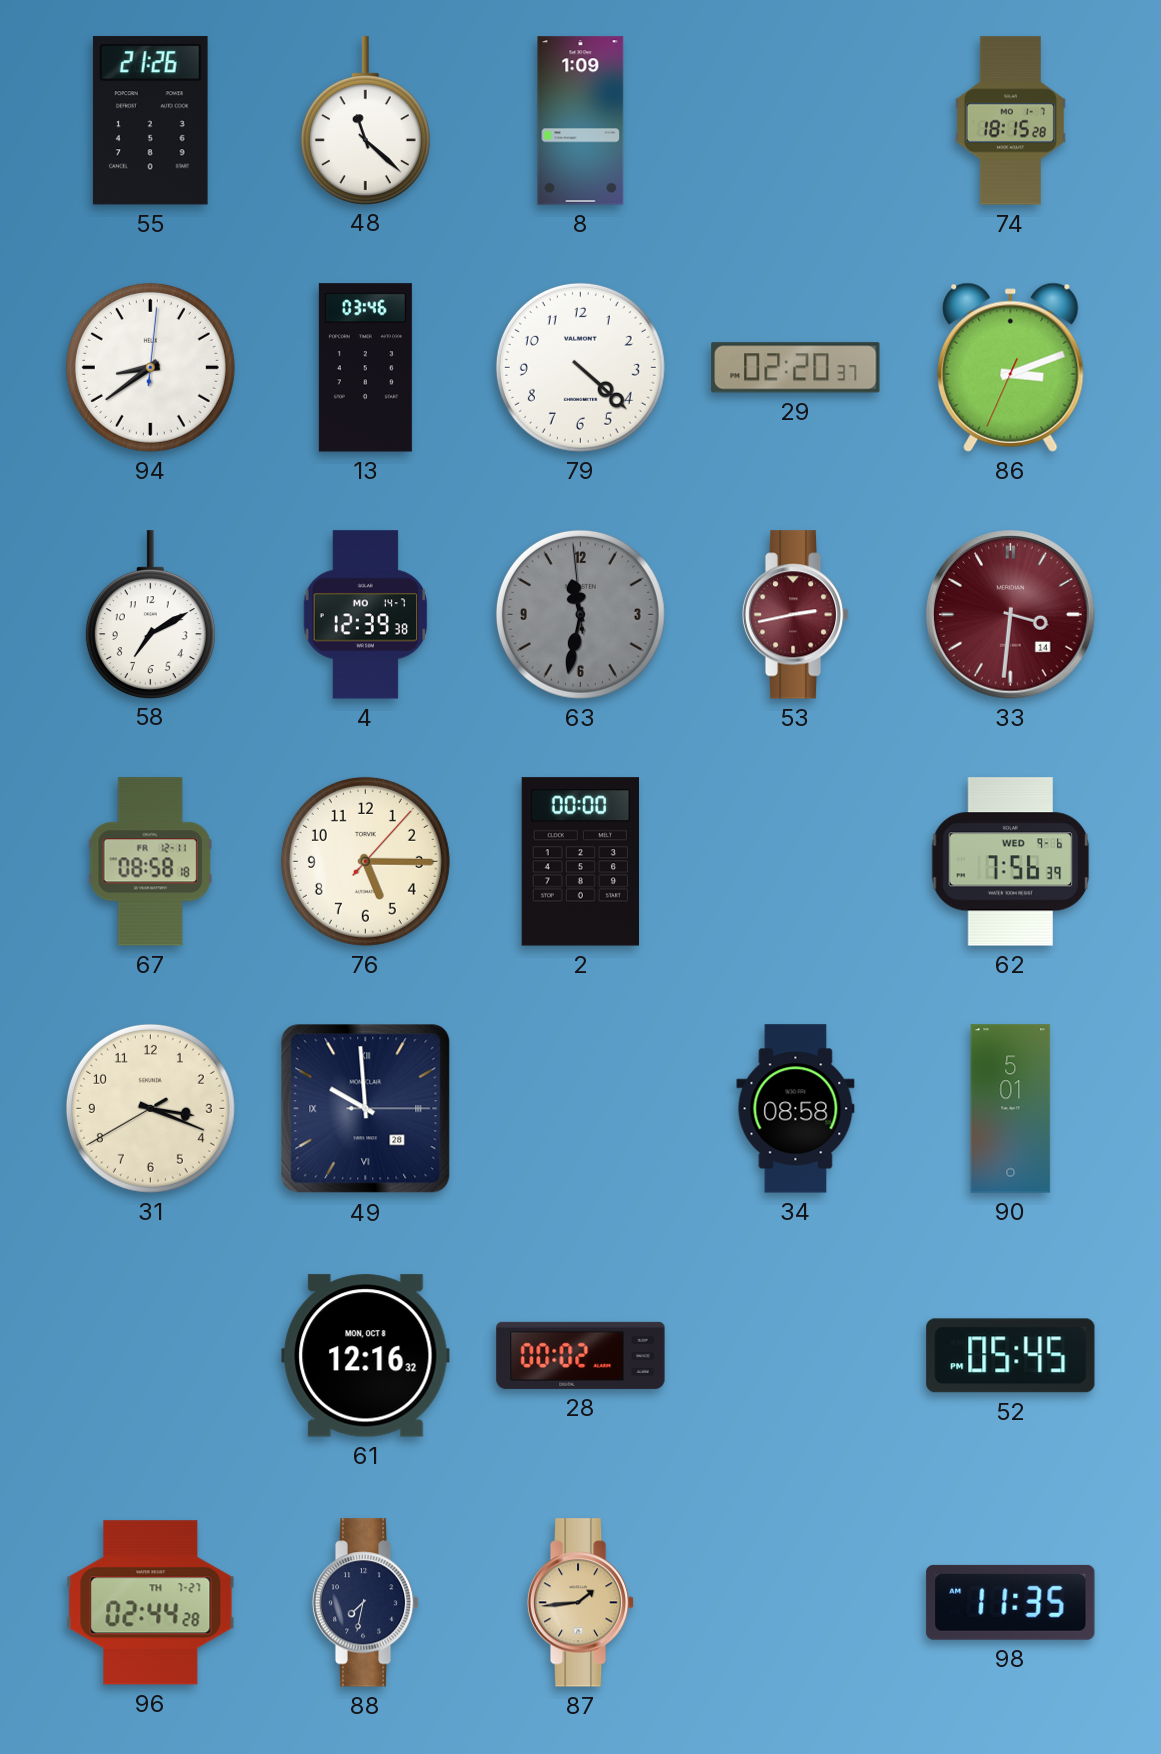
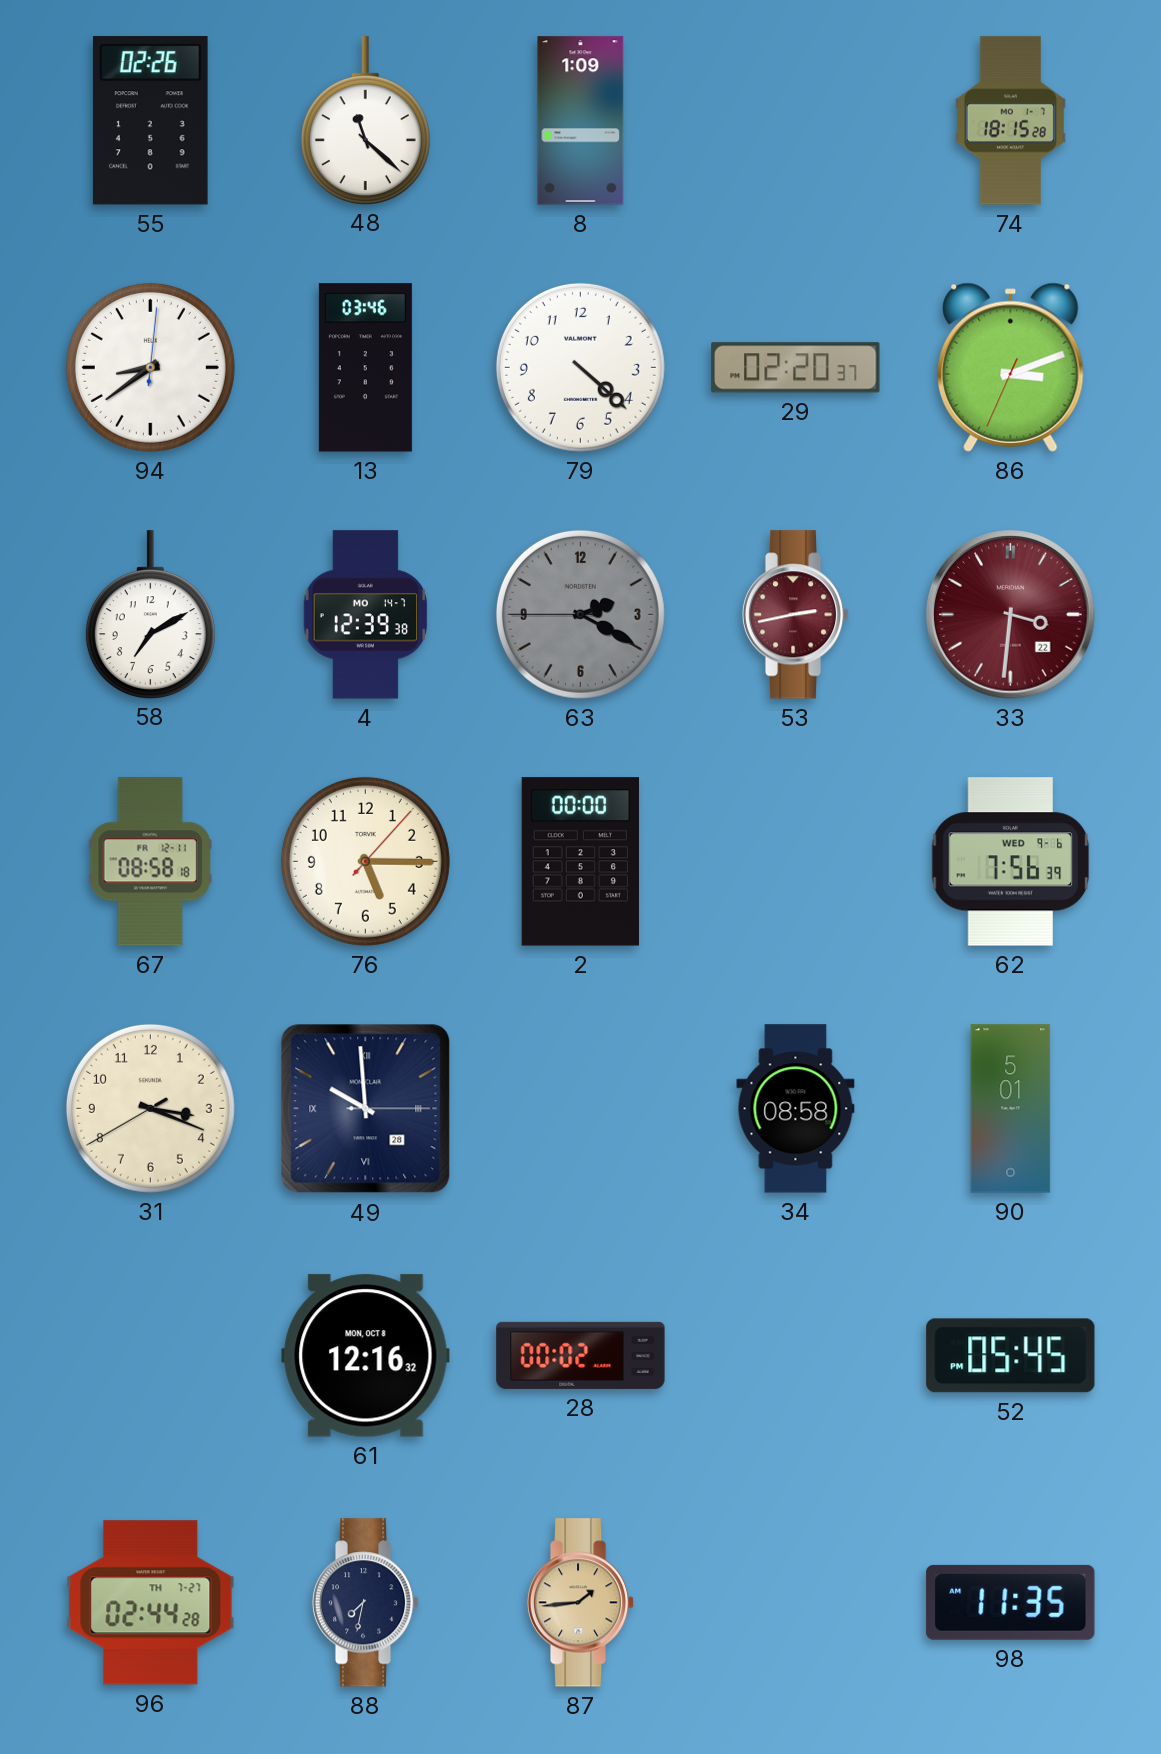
55: 21:26 -> 02:26
63: 11:31 -> 2:19
33 date: 14 -> 22
